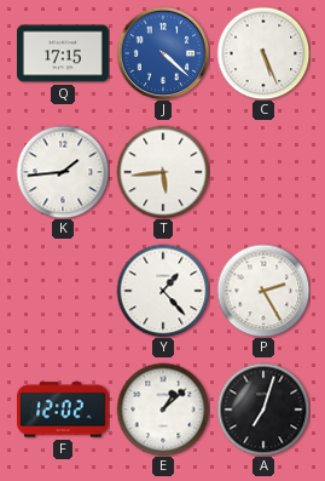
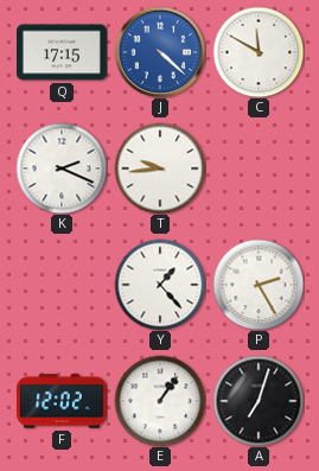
C: 5:26 -> 11:50
K: 1:44 -> 2:19
T: 5:44 -> 9:44
E: 1:08 -> 1:06
